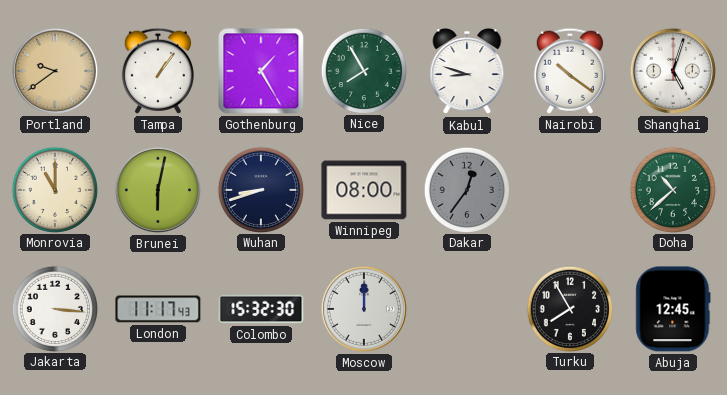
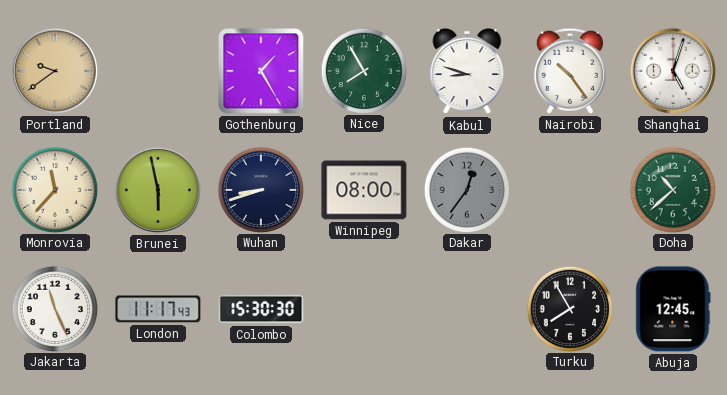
Tampa: 1:06 -> none
Nairobi: 10:21 -> 10:24
Monrovia: 11:00 -> 11:37
Brunei: 6:02 -> 5:58
Jakarta: 3:16 -> 11:26
Colombo: 15:32 -> 15:30
Moscow: 12:00 -> none
